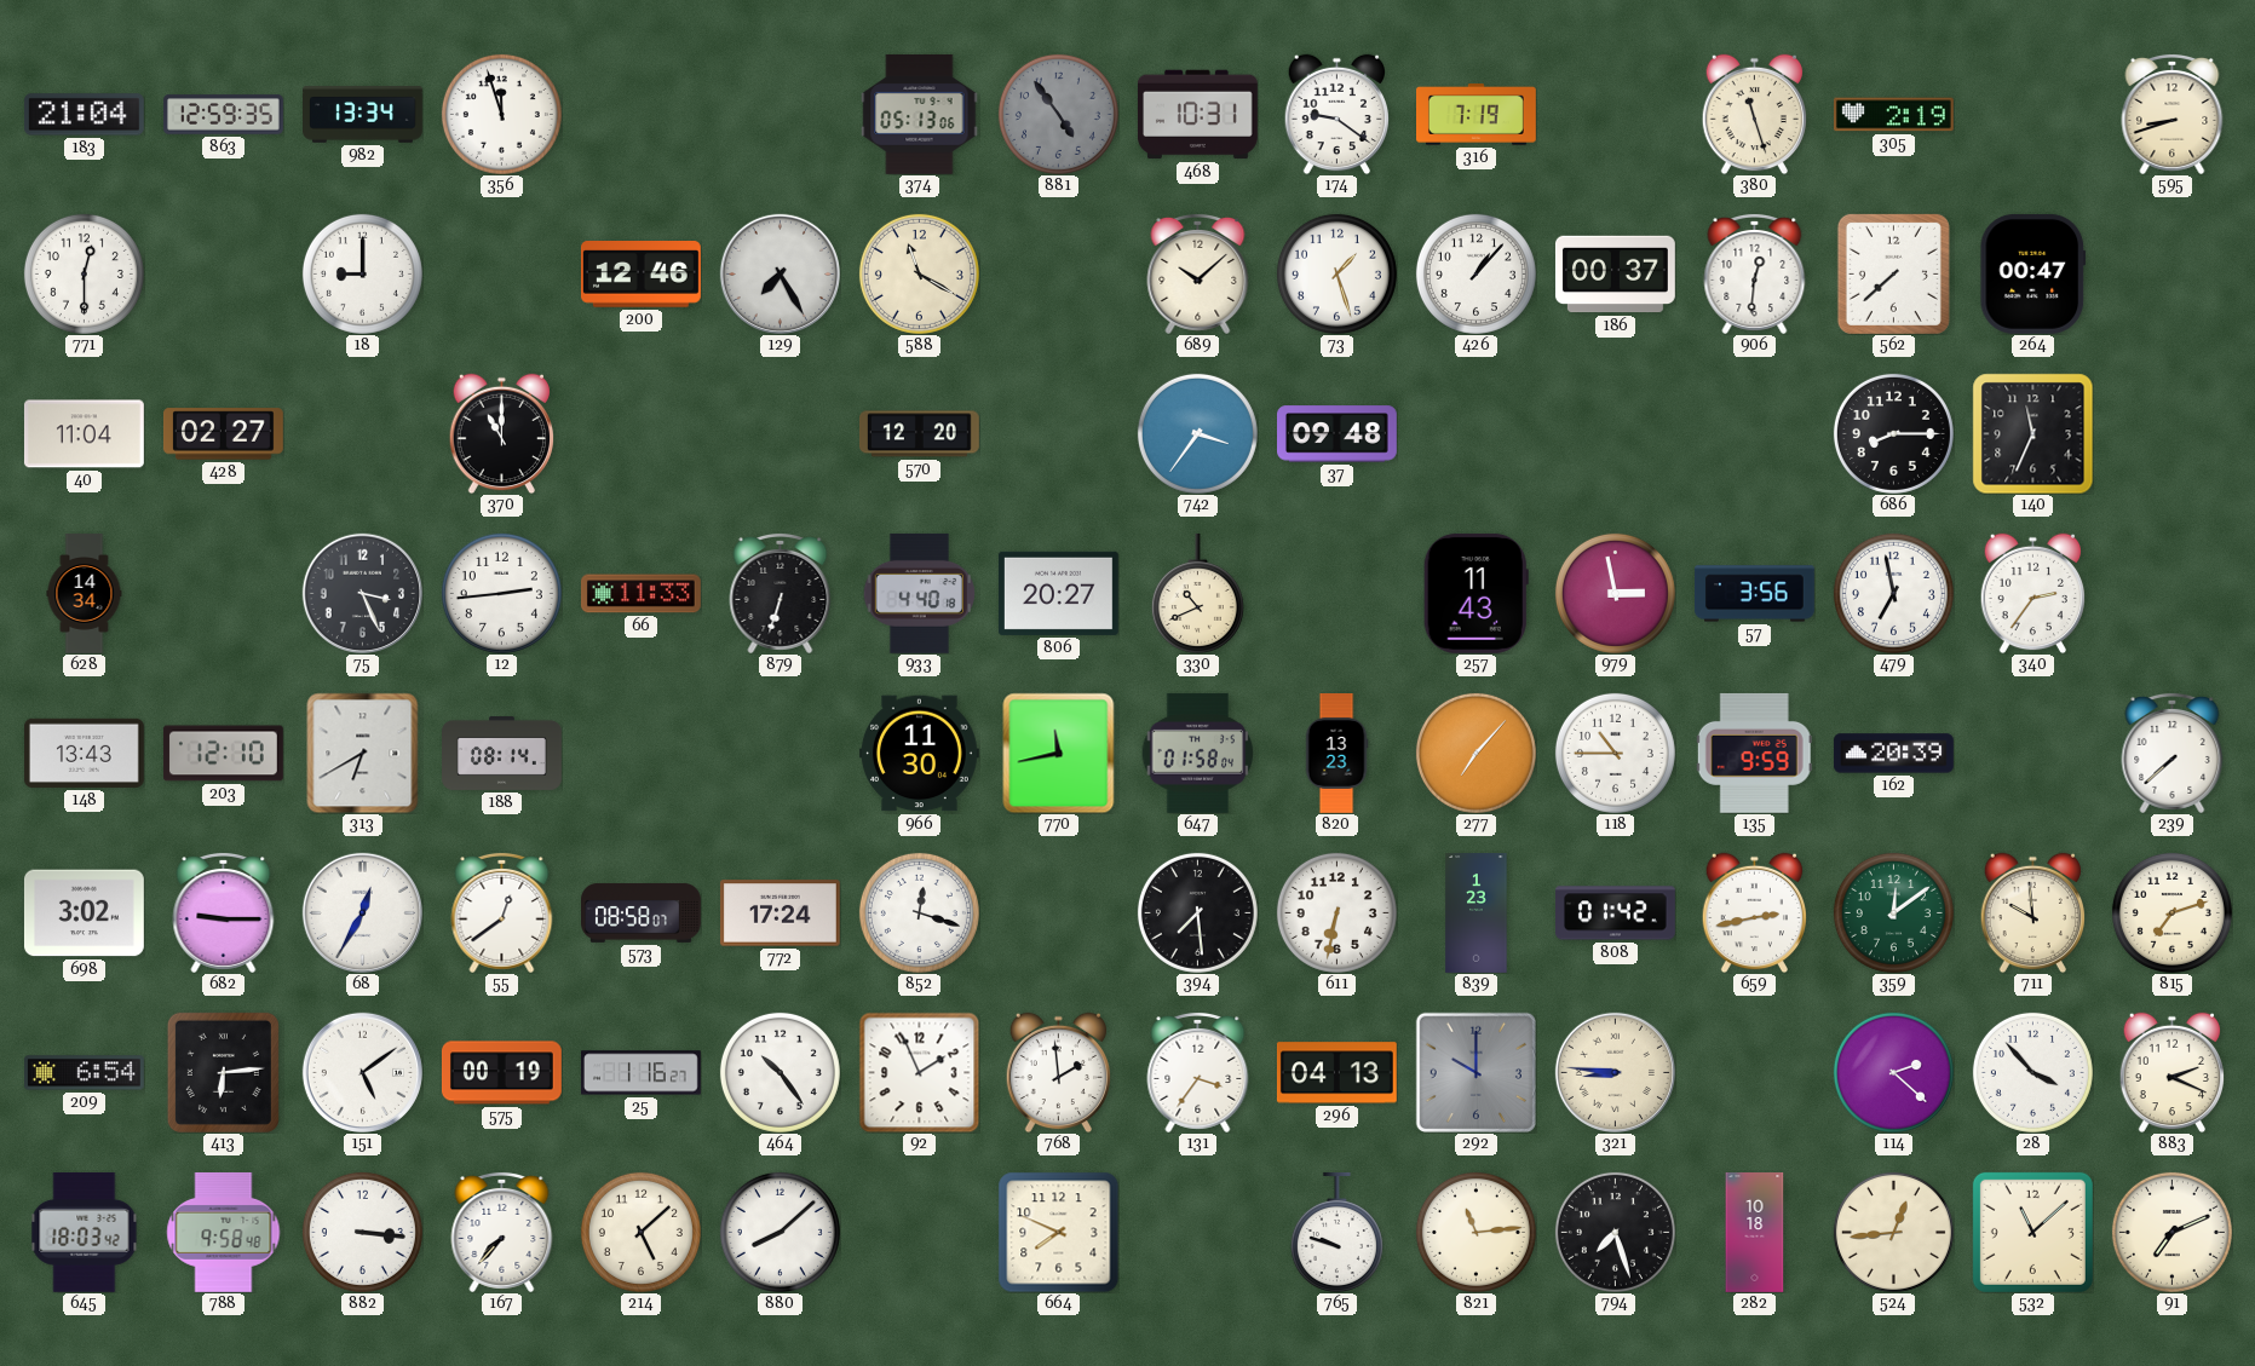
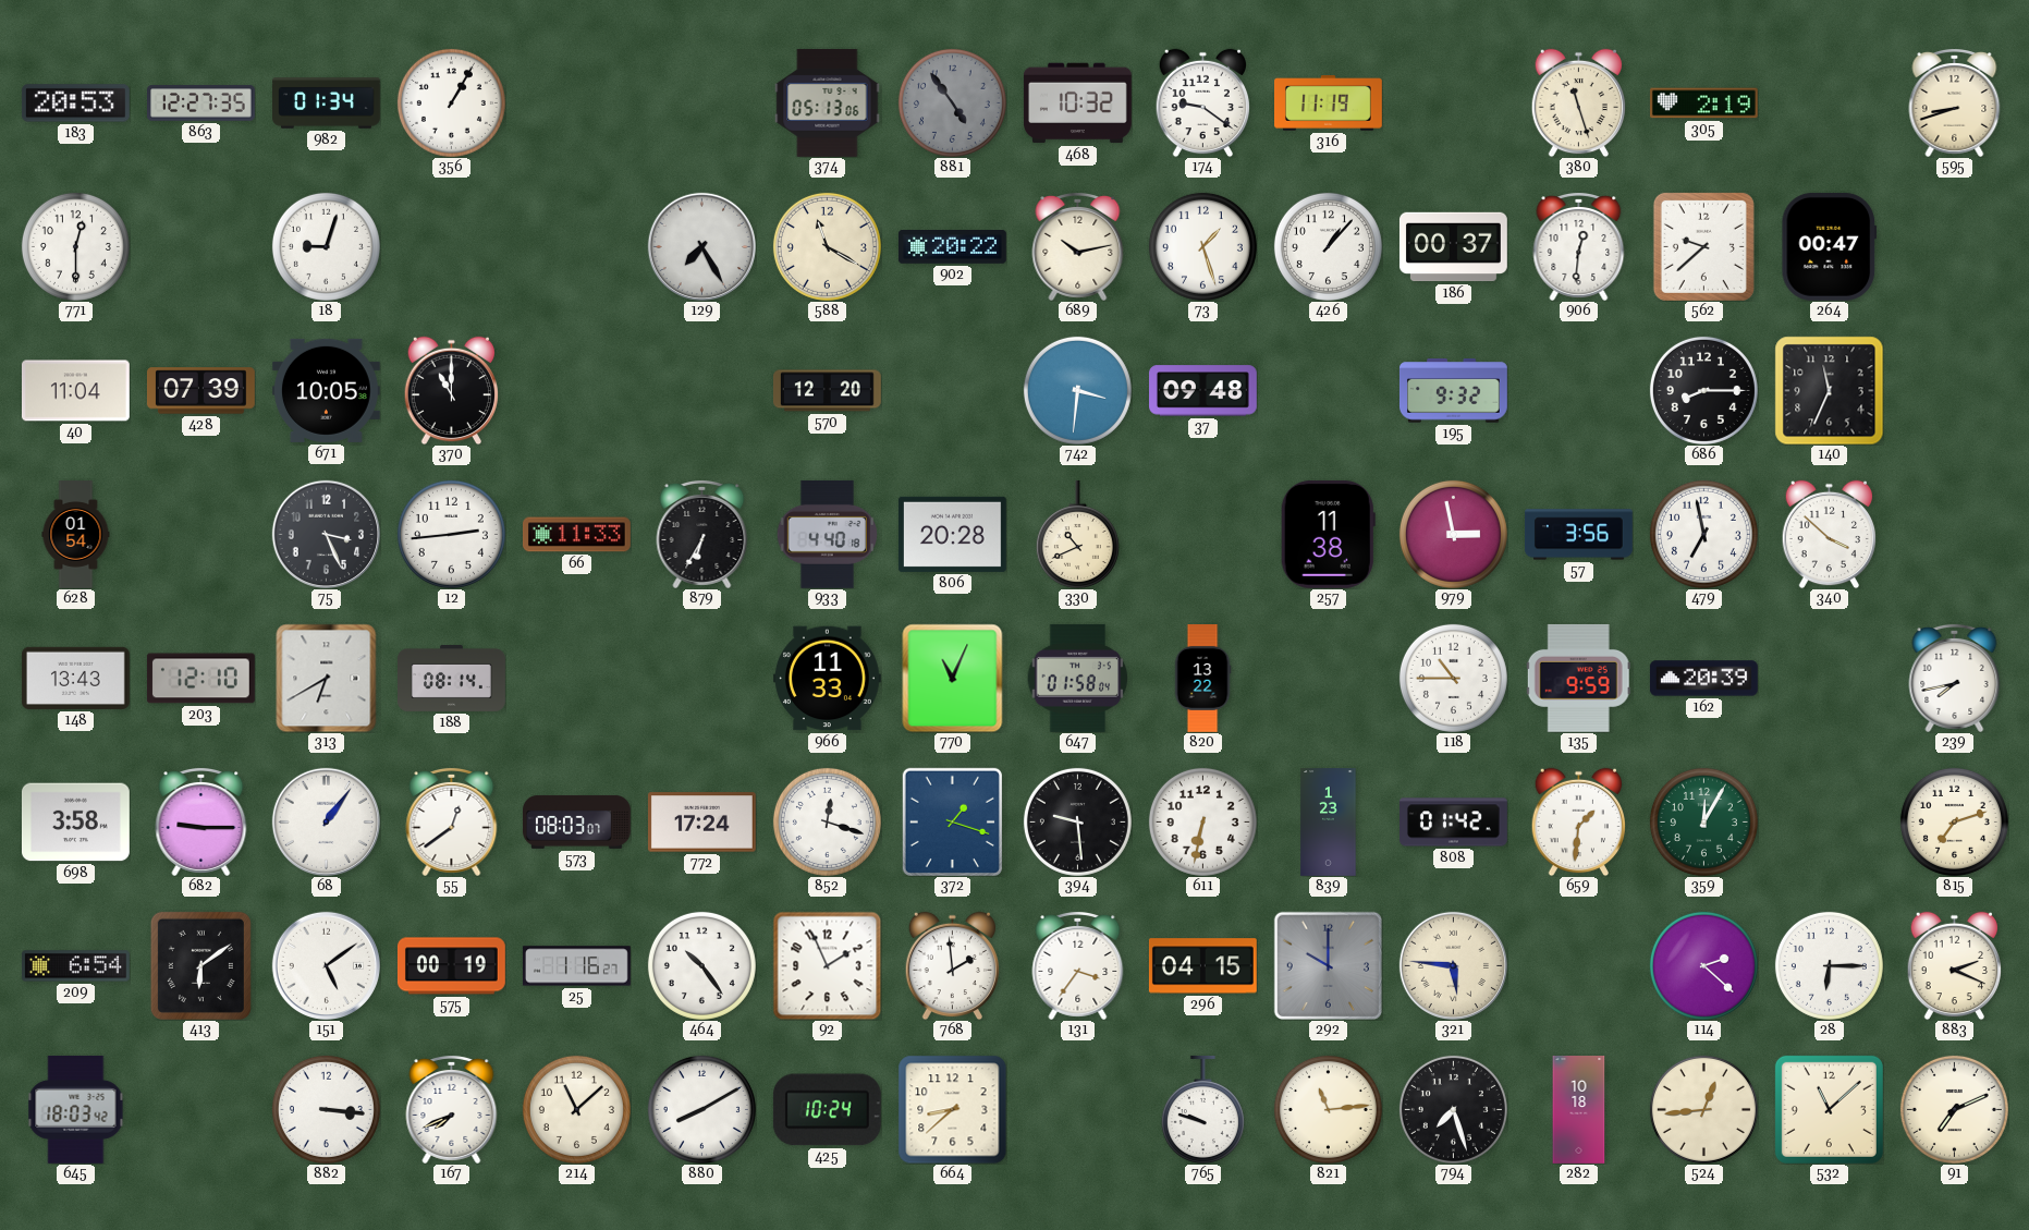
183: 21:04 -> 20:53
863: 12:59 -> 12:27
982: 13:34 -> 01:34
356: 11:57 -> 1:05
468: 10:31 -> 10:32
316: 7:19 -> 11:19
18: 9:00 -> 9:03
200: 12:46 -> none
902: none -> 20:22
689: 10:08 -> 10:13
562: 7:38 -> 9:38
428: 02:27 -> 07:39
671: none -> 10:05
742: 3:36 -> 3:31
195: none -> 9:32
628: 14:34 -> 01:54
879: 6:33 -> 6:35
806: 20:27 -> 20:28
257: 11:43 -> 11:38
340: 2:36 -> 3:52
966: 11:30 -> 11:33
770: 11:43 -> 11:04
820: 13:23 -> 13:22
277: 7:07 -> none
239: 7:38 -> 7:43
698: 3:02 -> 3:58
68: 12:35 -> 1:06
573: 08:58 -> 08:03
372: none -> 1:18
394: 7:29 -> 9:29
659: 2:43 -> 1:31
359: 12:09 -> 12:05
711: 9:59 -> none
413: 6:14 -> 6:09
296: 04:13 -> 04:15
321: 8:46 -> 5:46
28: 3:53 -> 6:15
788: 9:58 -> none
167: 7:37 -> 7:41
214: 5:08 -> 11:08
880: 8:08 -> 8:10
425: none -> 10:24
664: 7:49 -> 8:38
